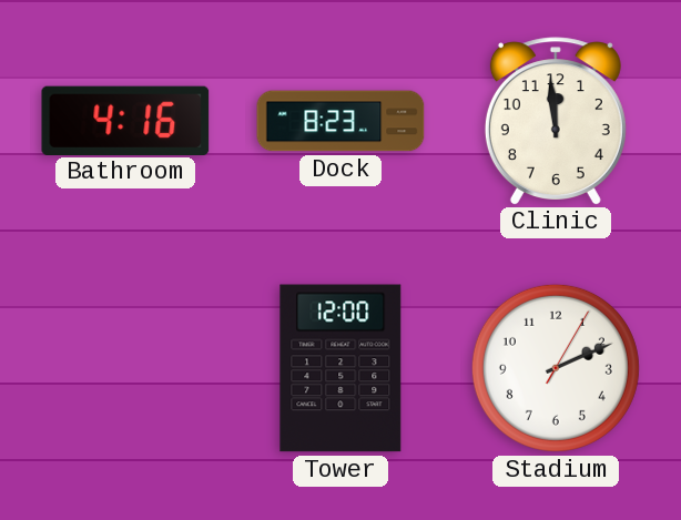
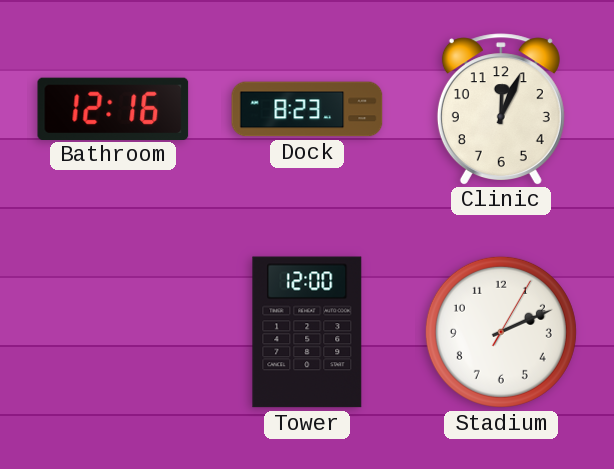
Bathroom: 4:16 -> 12:16
Clinic: 11:59 -> 12:04
